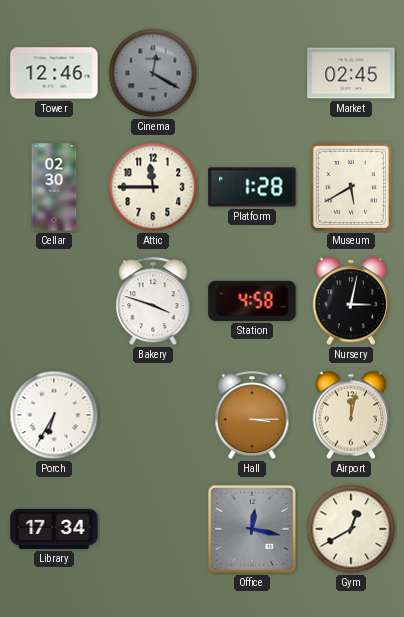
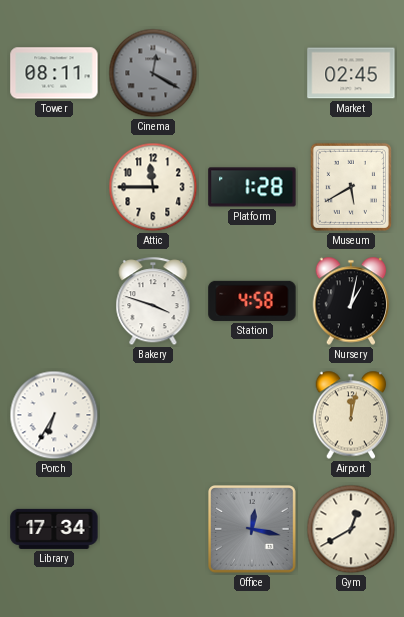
Tower: 12:46 -> 08:11
Cellar: 02:30 -> none
Nursery: 3:02 -> 1:02
Hall: 3:15 -> none
